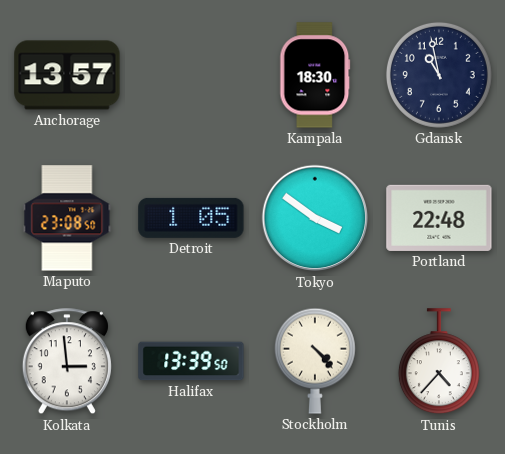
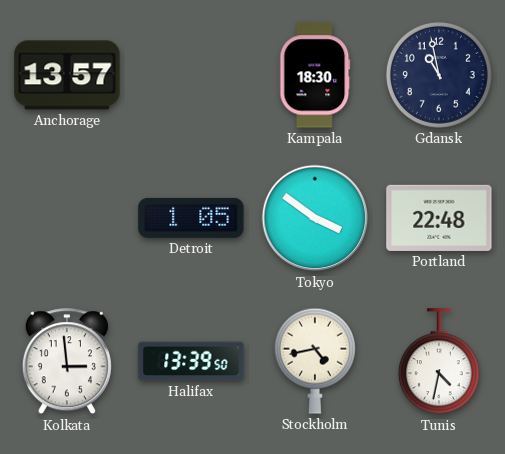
Maputo: 23:08 -> none
Stockholm: 4:23 -> 4:43
Tunis: 4:37 -> 4:32
